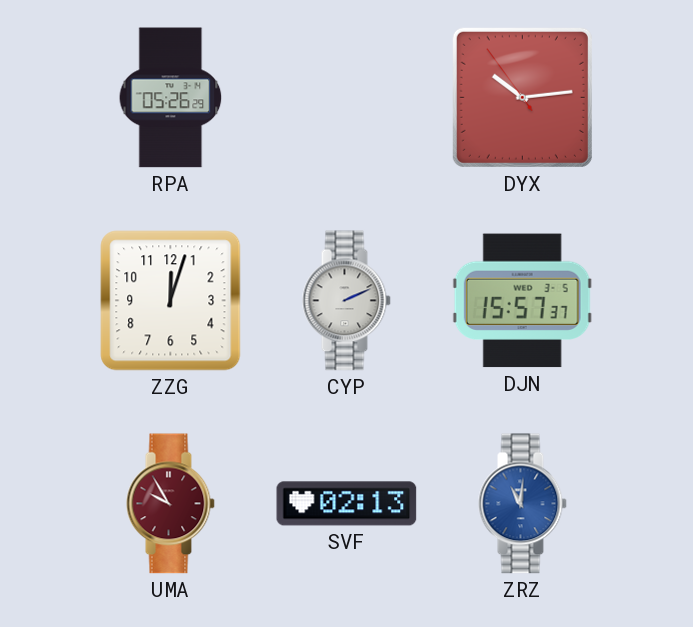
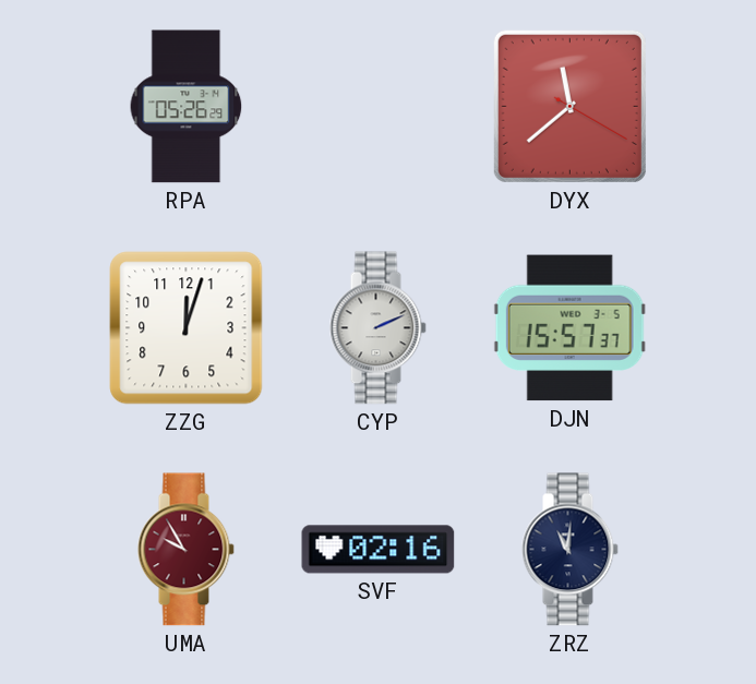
DYX: 10:13 -> 11:38
SVF: 02:13 -> 02:16
ZRZ dial: blue -> navy
